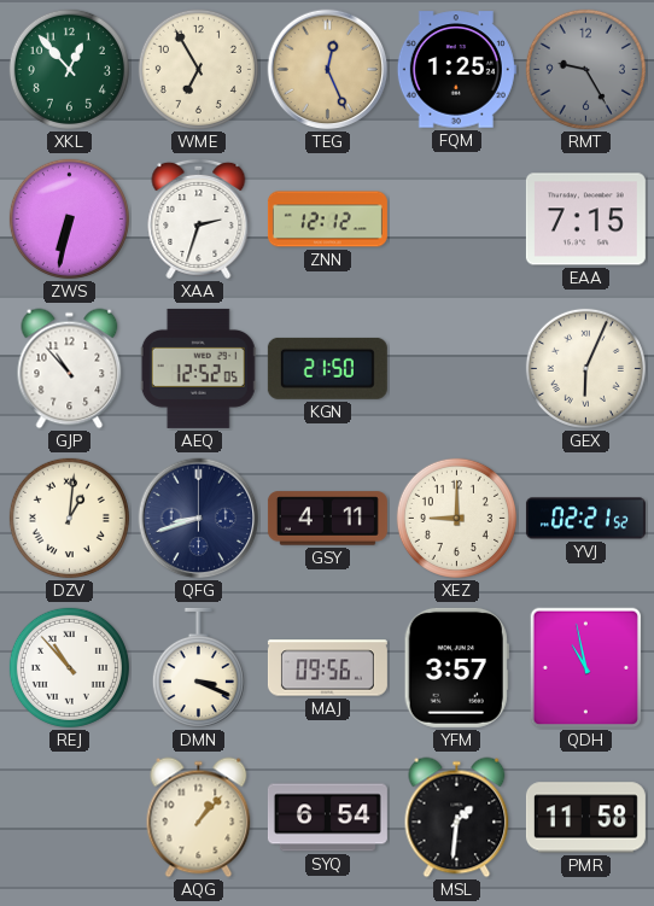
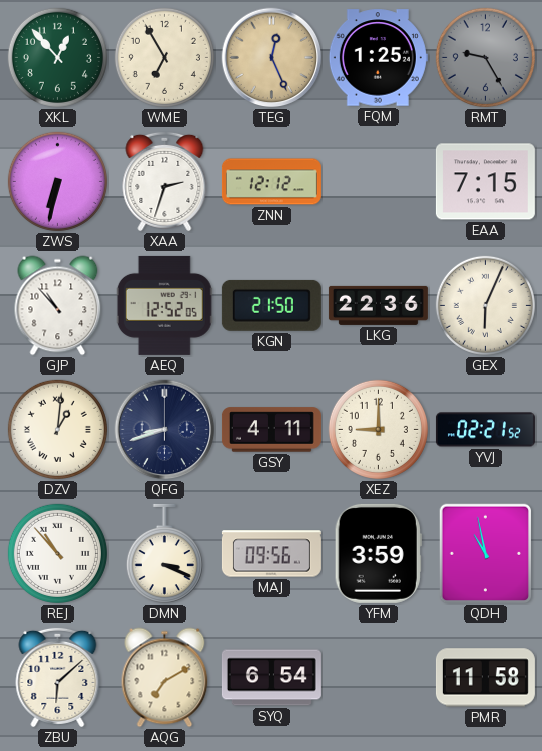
LKG: none -> 22:36
YFM: 3:57 -> 3:59
ZBU: none -> 6:08
AQG: 1:07 -> 7:10
MSL: 1:31 -> none
